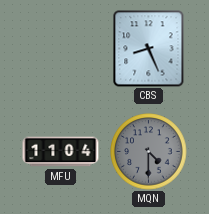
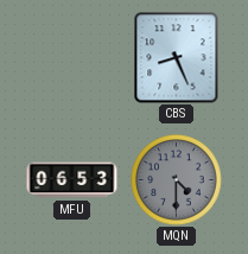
MFU: 11:04 -> 06:53
